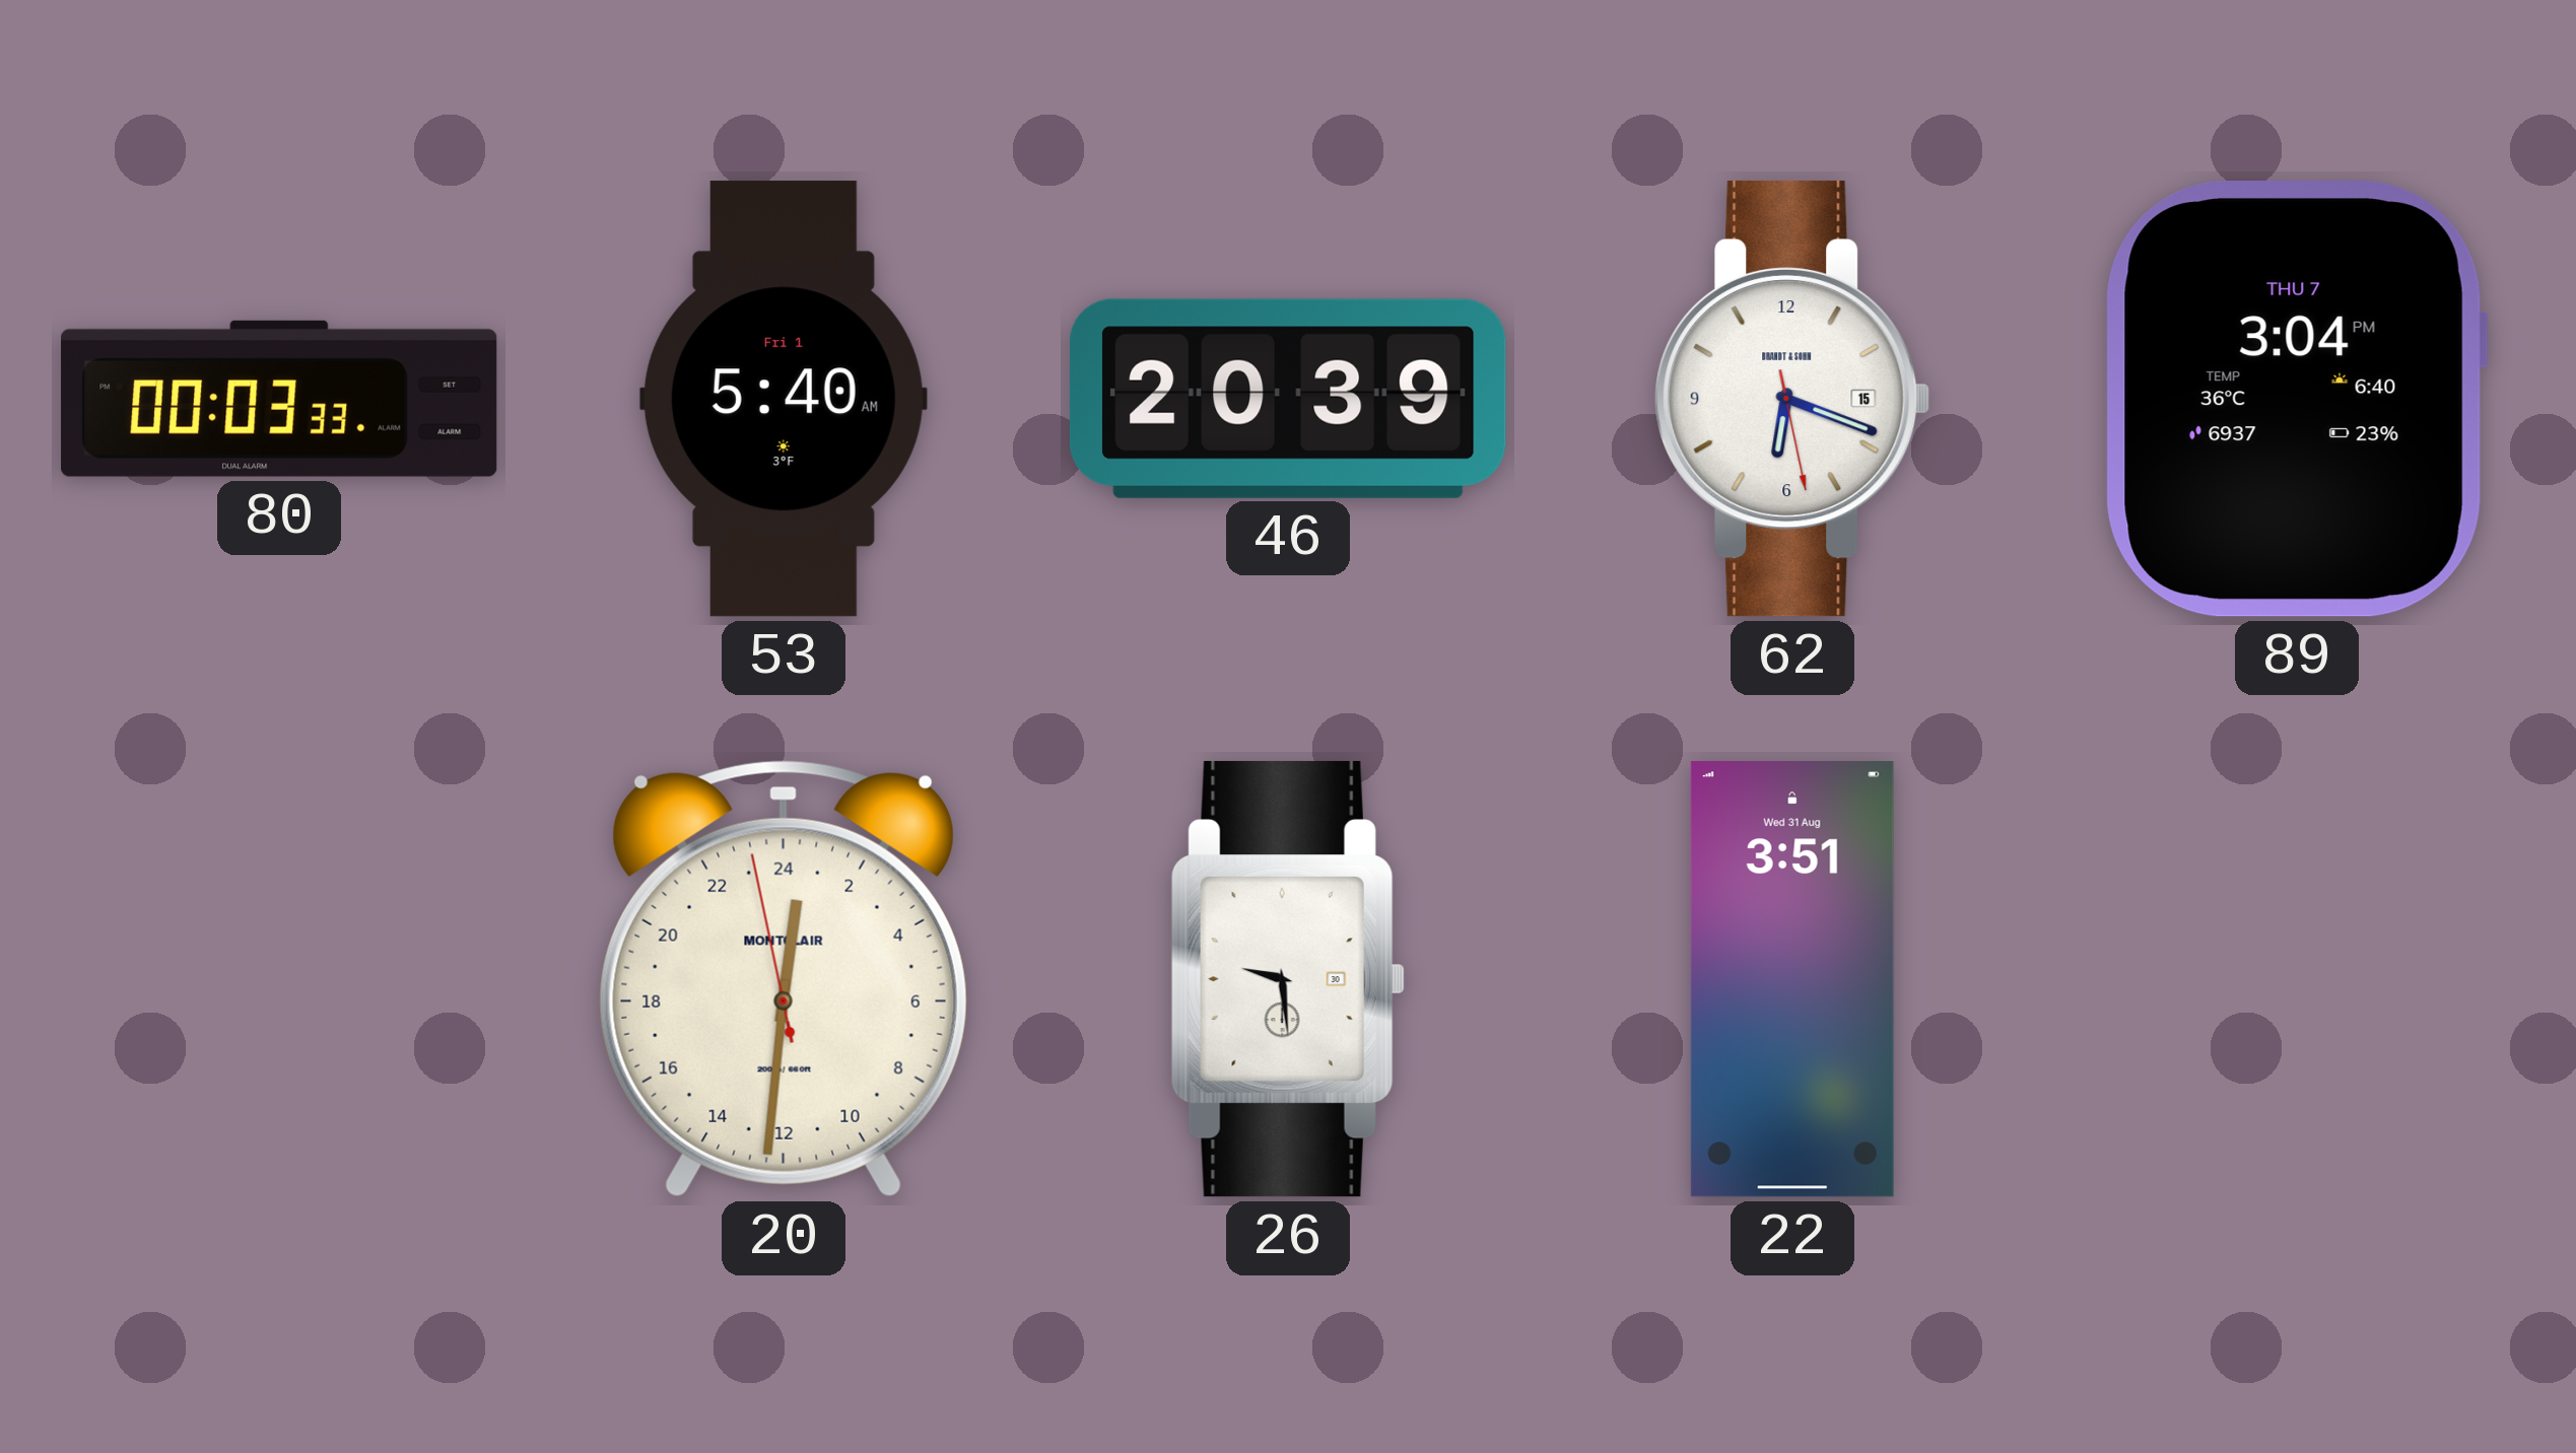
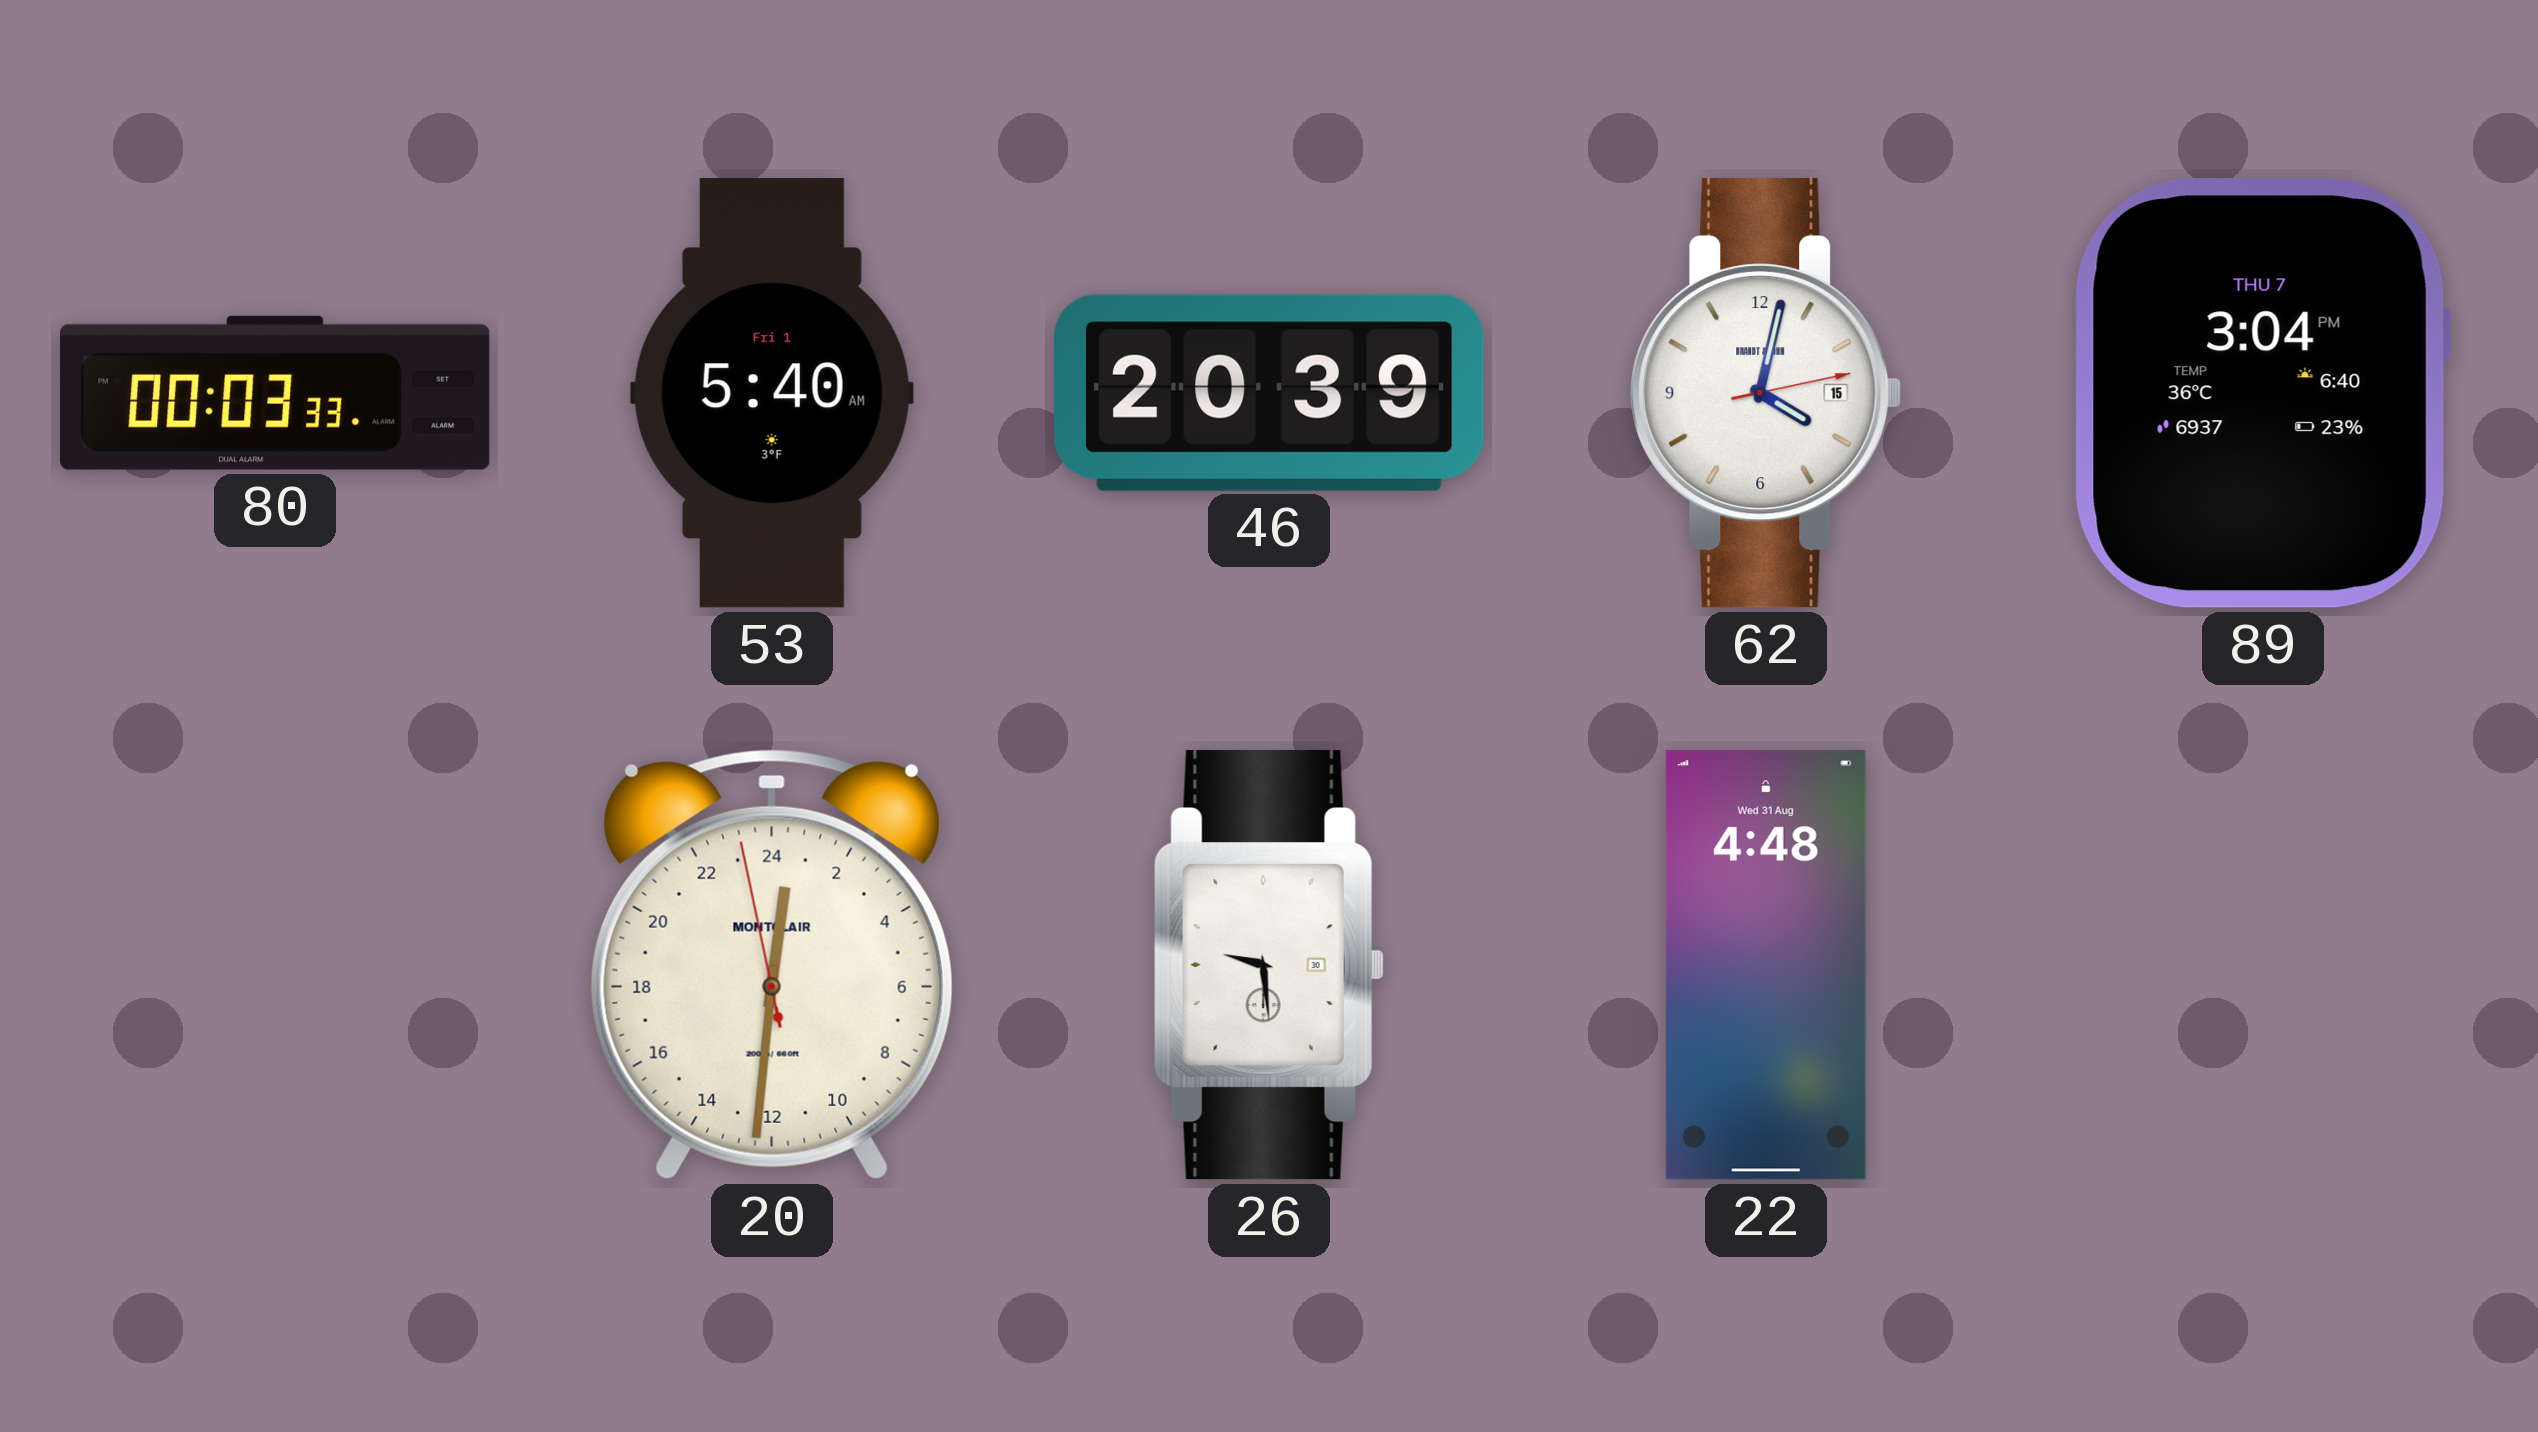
62: 6:18 -> 4:02
22: 3:51 -> 4:48
